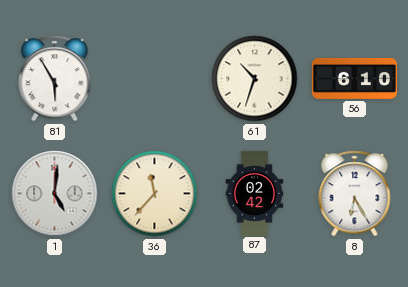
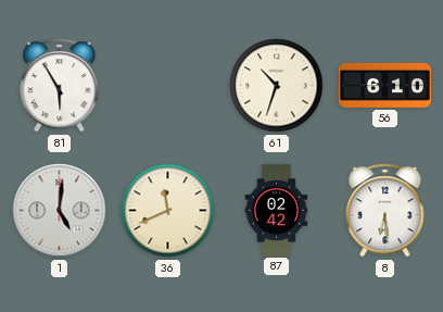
36: 11:37 -> 11:41
8: 6:25 -> 6:29
